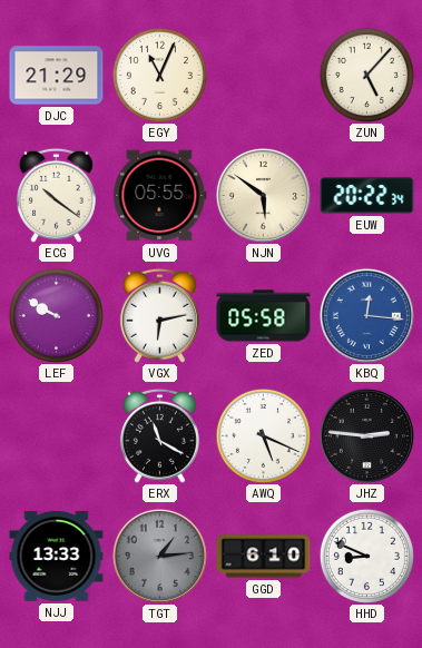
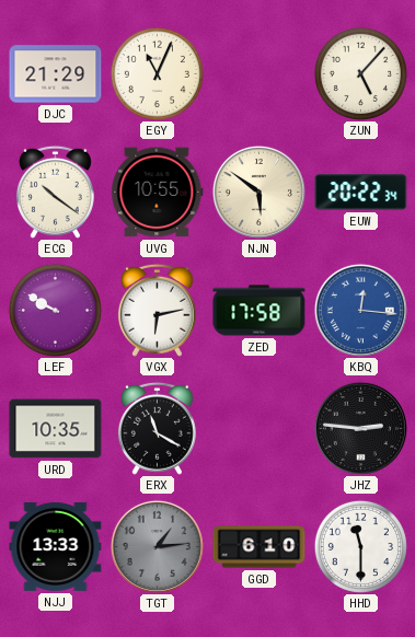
UVG: 05:55 -> 10:55
ZED: 05:58 -> 17:58
URD: none -> 10:35
AWQ: 5:19 -> none
HHD: 8:49 -> 11:30
